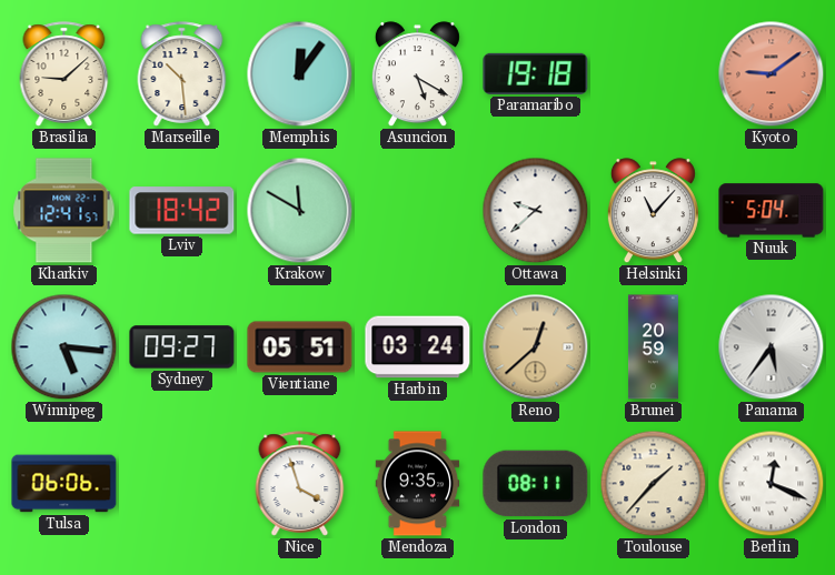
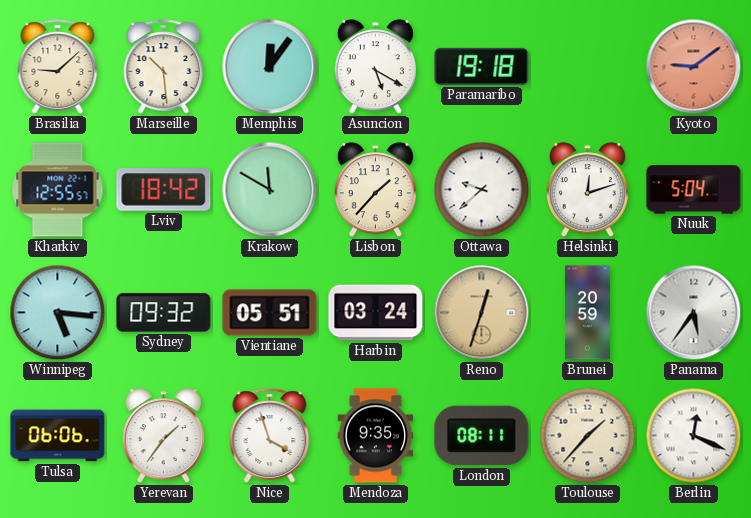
Kharkiv: 12:41 -> 12:55
Lisbon: none -> 1:37
Helsinki: 11:07 -> 12:12
Sydney: 09:27 -> 09:32
Reno: 12:38 -> 12:33
Yerevan: none -> 1:36
